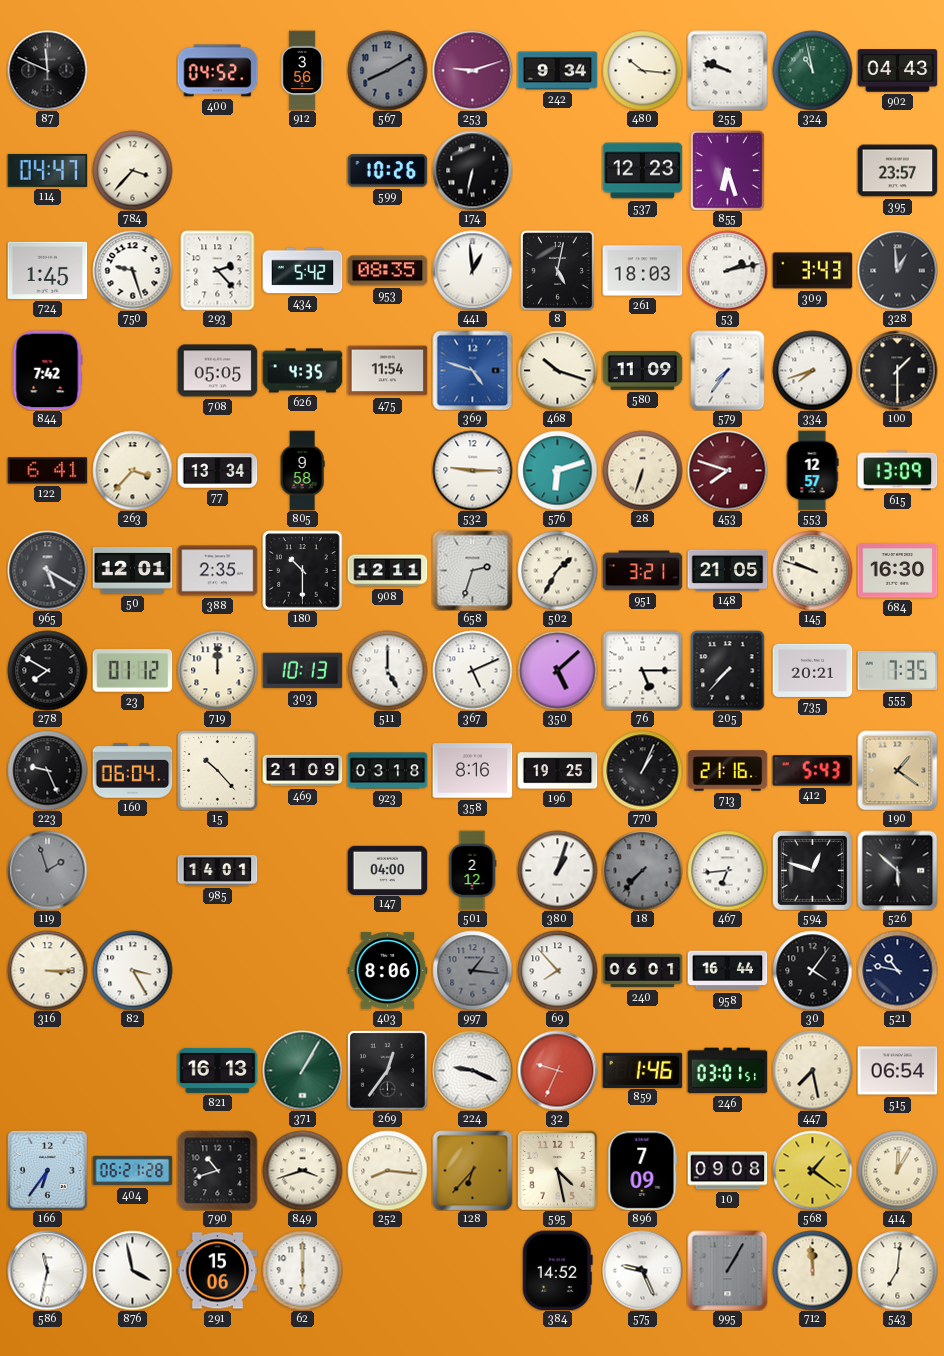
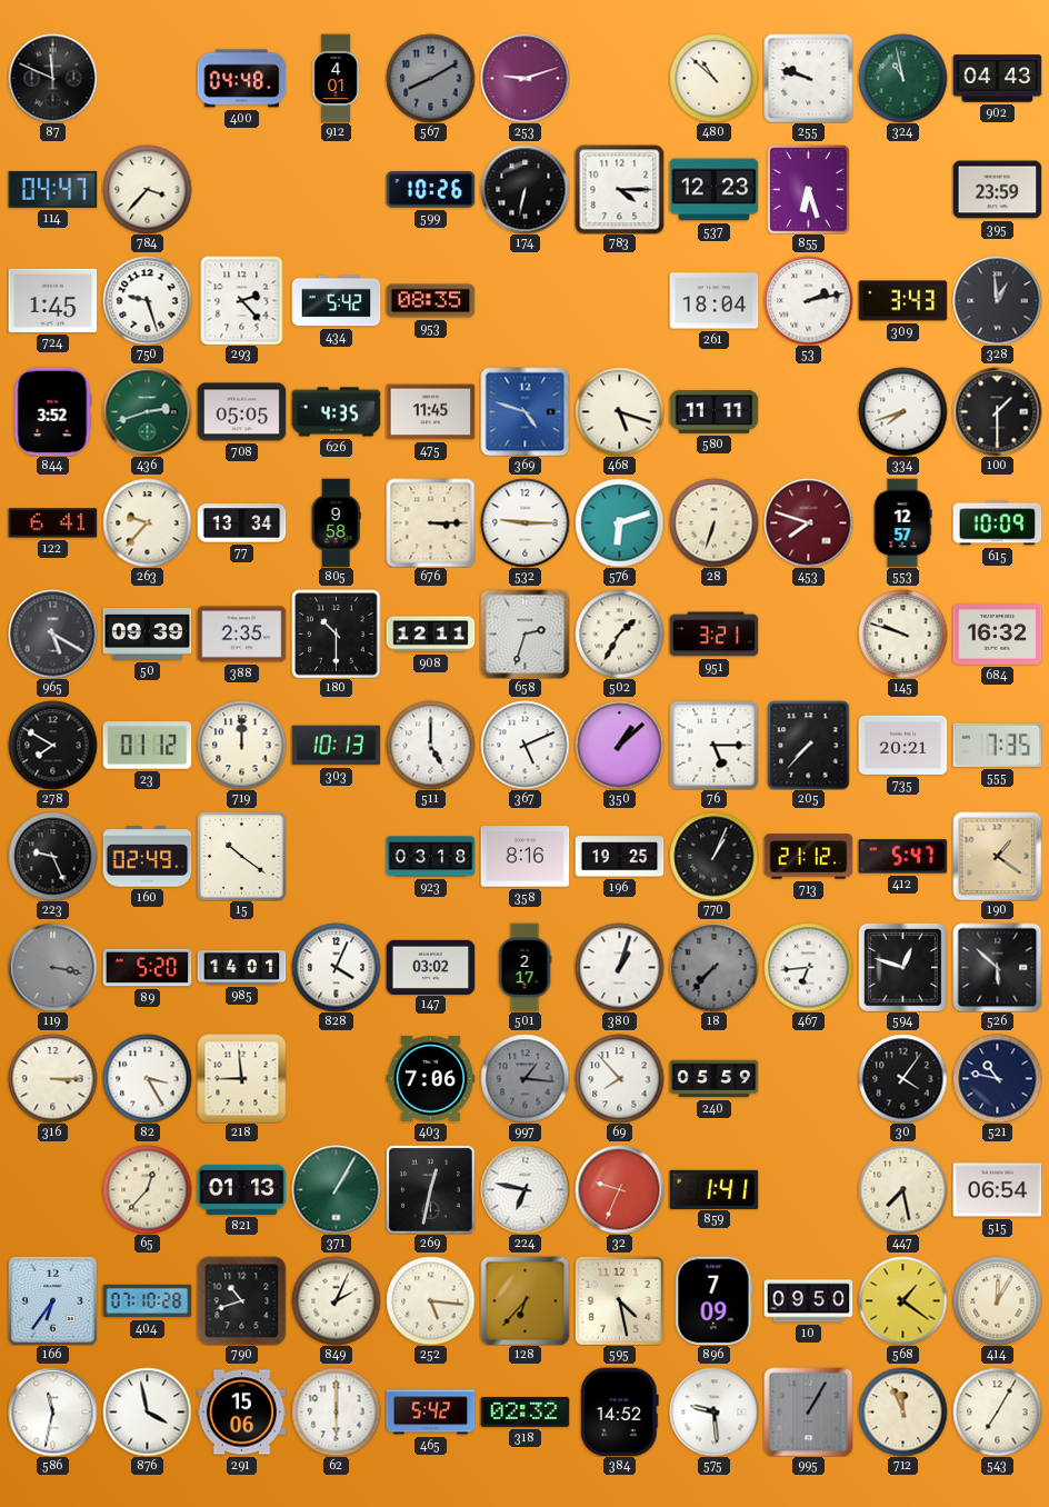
400: 04:52 -> 04:48
912: 3:56 -> 4:01
242: 9:34 -> none
480: 10:16 -> 10:52
783: none -> 4:15
395: 23:57 -> 23:59
441: 12:59 -> none
8: 5:02 -> none
261: 18:03 -> 18:04
844: 7:42 -> 3:52
436: none -> 2:42
475: 11:54 -> 11:45
468: 10:18 -> 5:18
580: 11:09 -> 11:11
579: 7:36 -> none
263: 3:37 -> 9:37
676: none -> 3:15
615: 13:09 -> 10:09
50: 12:01 -> 09:39
148: 21:05 -> none
684: 16:30 -> 16:32
350: 5:08 -> 1:08
160: 06:04 -> 02:49
15: 10:23 -> 10:21
469: 21:09 -> none
713: 21:16 -> 21:12
412: 5:43 -> 5:47
119: 1:57 -> 3:17
89: none -> 5:20
828: none -> 4:04
147: 04:00 -> 03:02
501: 2:12 -> 2:17
218: none -> 8:59
403: 8:06 -> 7:06
240: 06:01 -> 05:59
958: 16:44 -> none
65: none -> 12:37
821: 16:13 -> 01:13
269: 12:36 -> 12:32
224: 9:19 -> 6:47
859: 1:46 -> 1:41
246: 03:01 -> none
404: 06:21 -> 07:10
849: 3:42 -> 2:04
252: 8:16 -> 5:16
10: 09:08 -> 09:50
465: none -> 5:42
318: none -> 02:32
575: 9:26 -> 9:29
712: 11:59 -> 11:56
543: 7:01 -> 7:05
